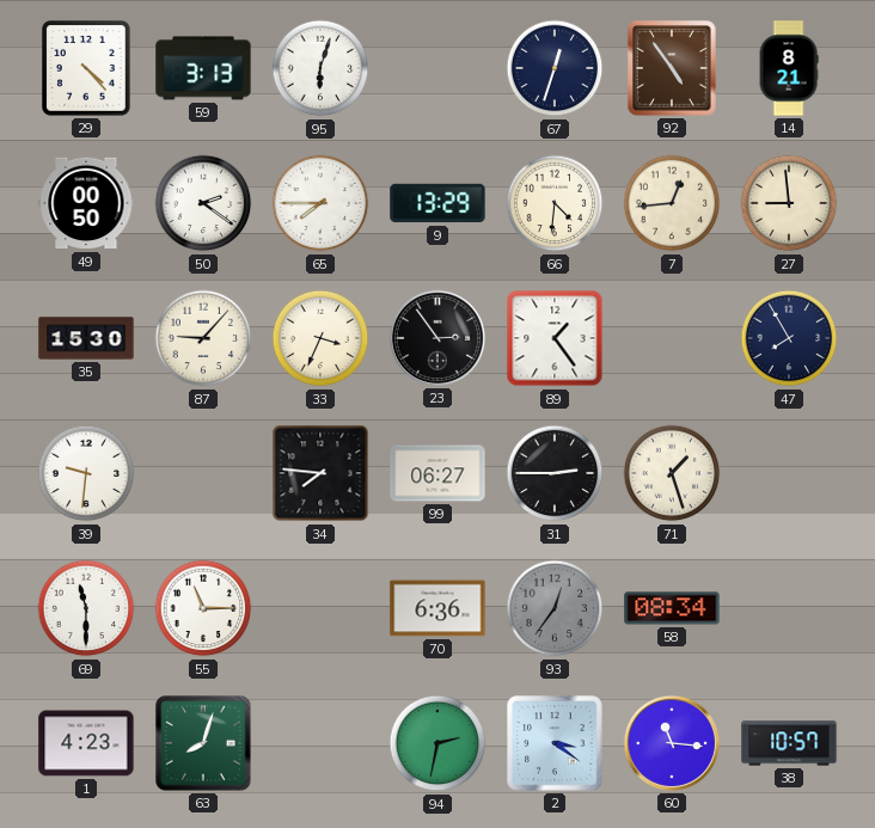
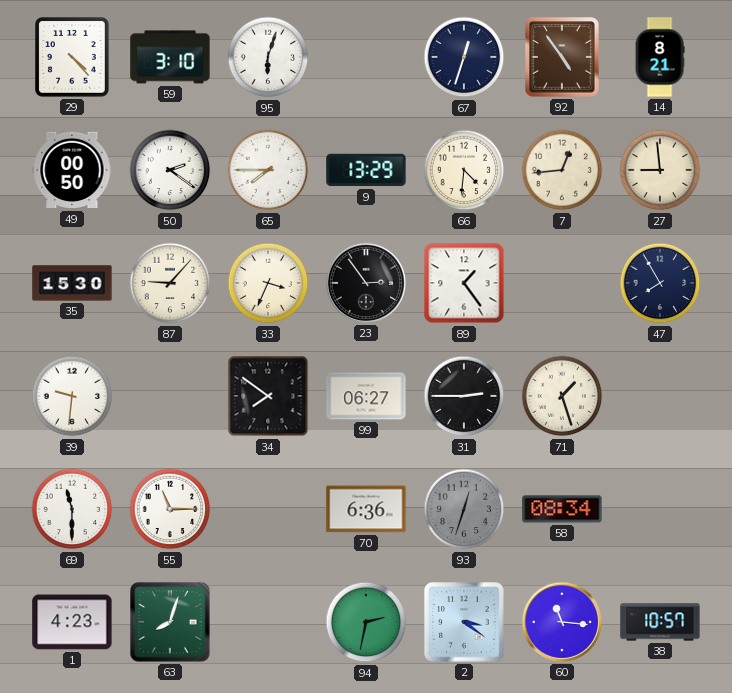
59: 3:13 -> 3:10
34: 7:46 -> 7:51
93: 12:36 -> 12:33
